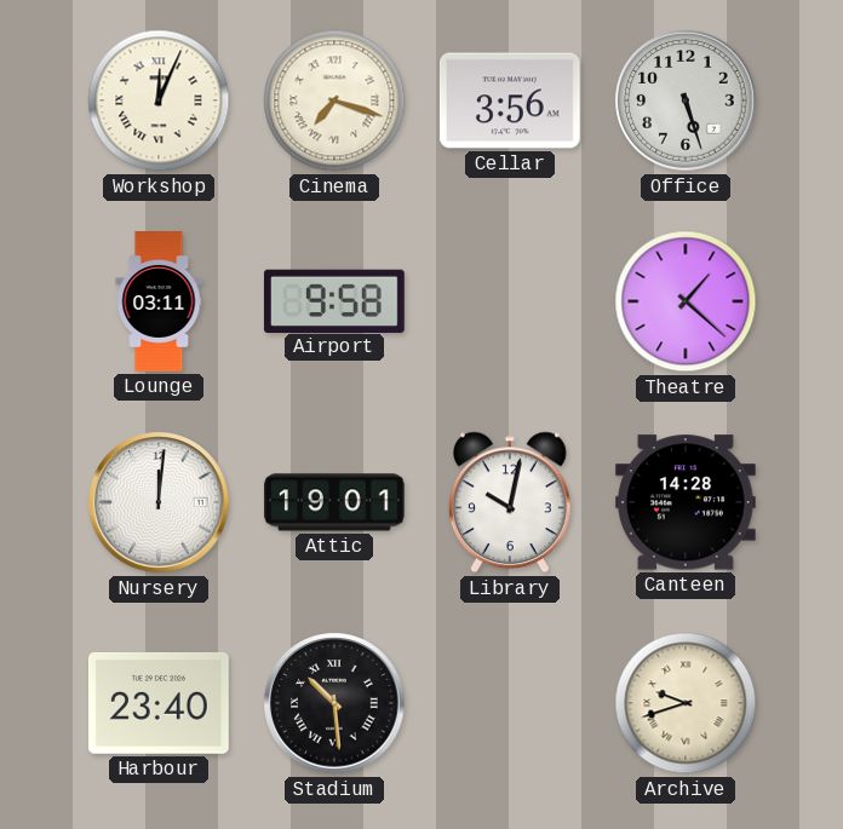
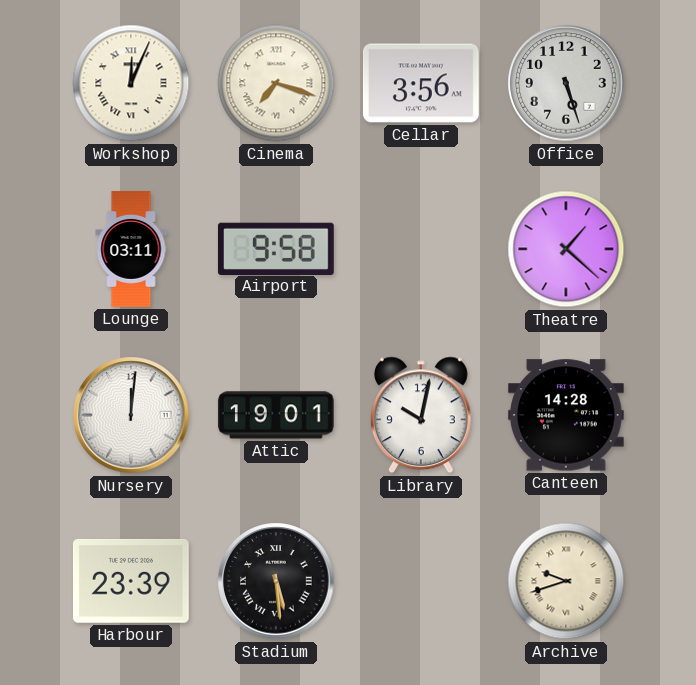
Harbour: 23:40 -> 23:39
Stadium: 10:29 -> 5:29
